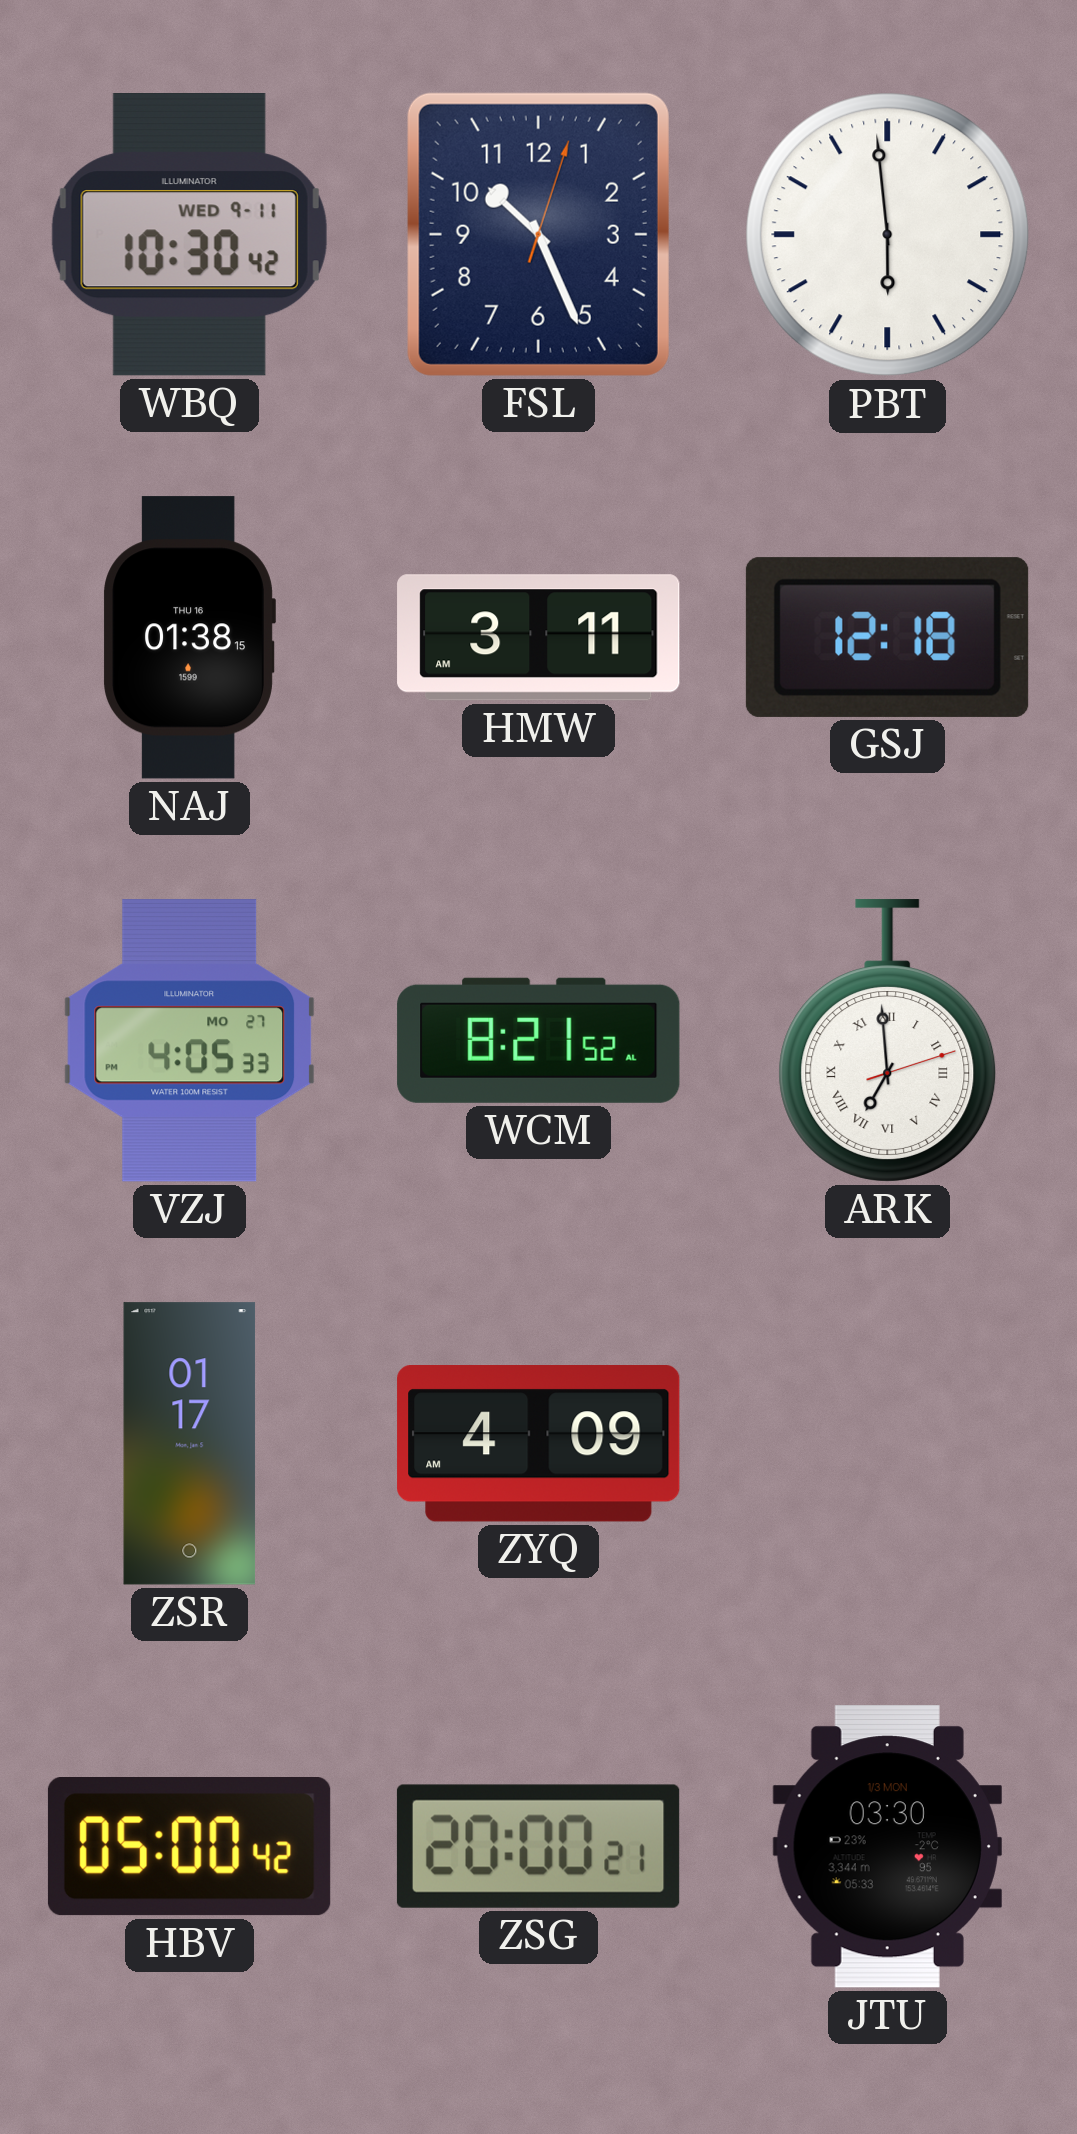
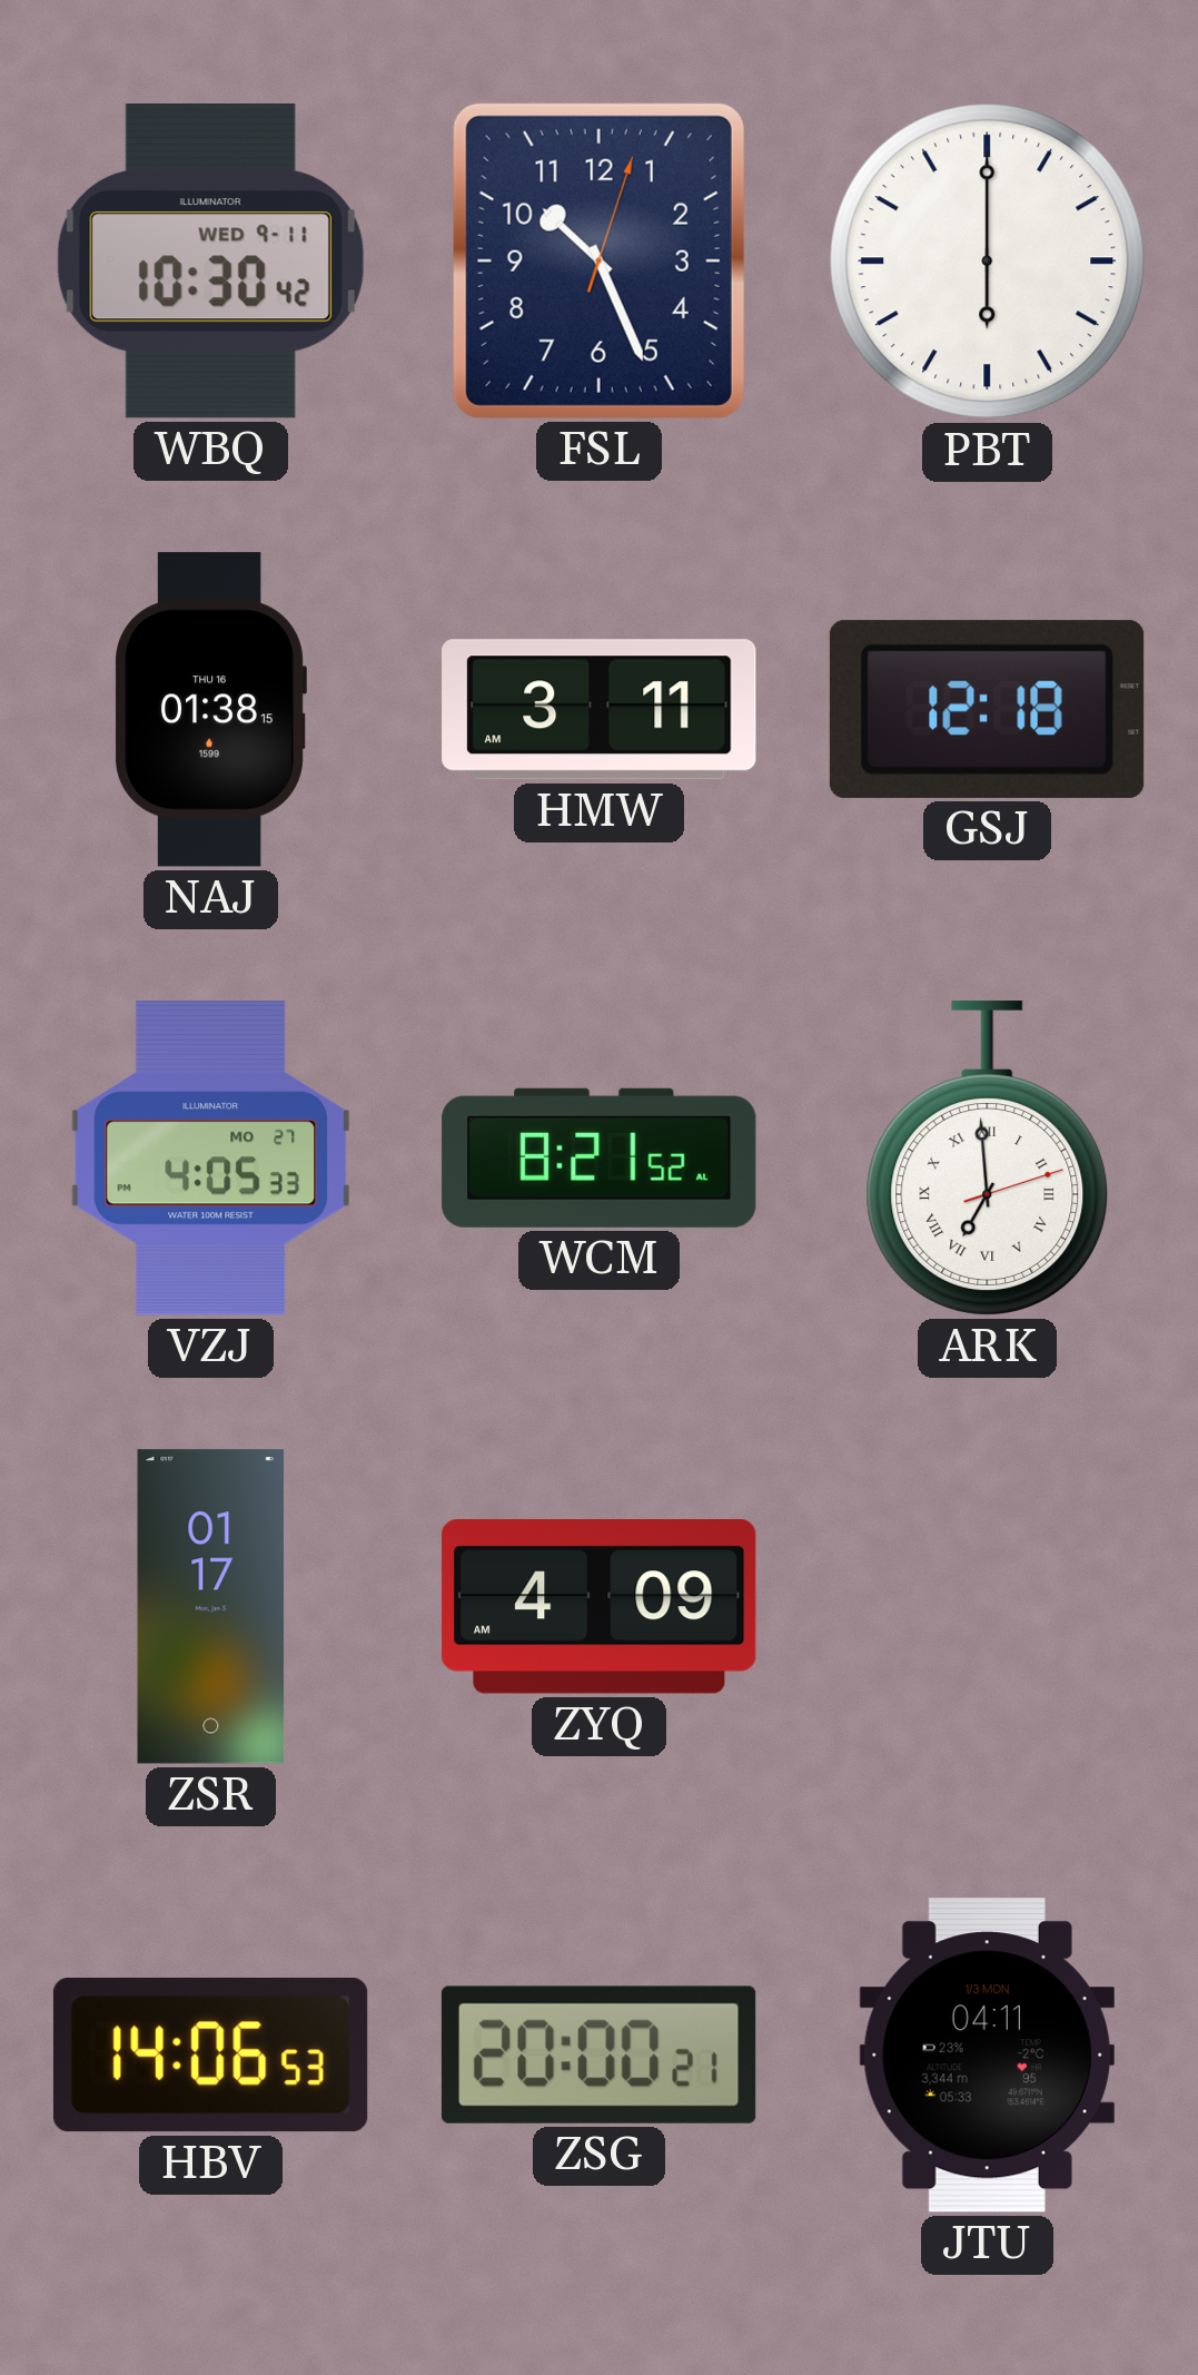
PBT: 5:59 -> 6:00
HBV: 05:00 -> 14:06
JTU: 03:30 -> 04:11
